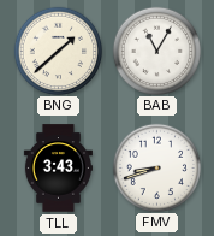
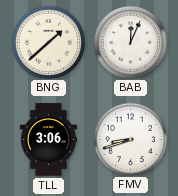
BAB: 11:05 -> 12:04
TLL: 3:43 -> 3:06
